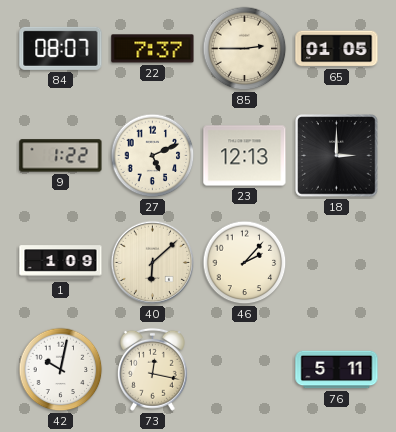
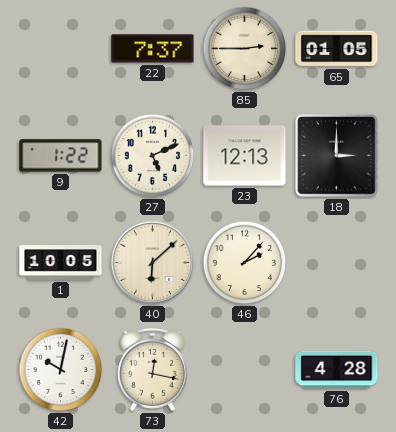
84: 08:07 -> none
1: 1:09 -> 10:05
76: 5:11 -> 4:28
